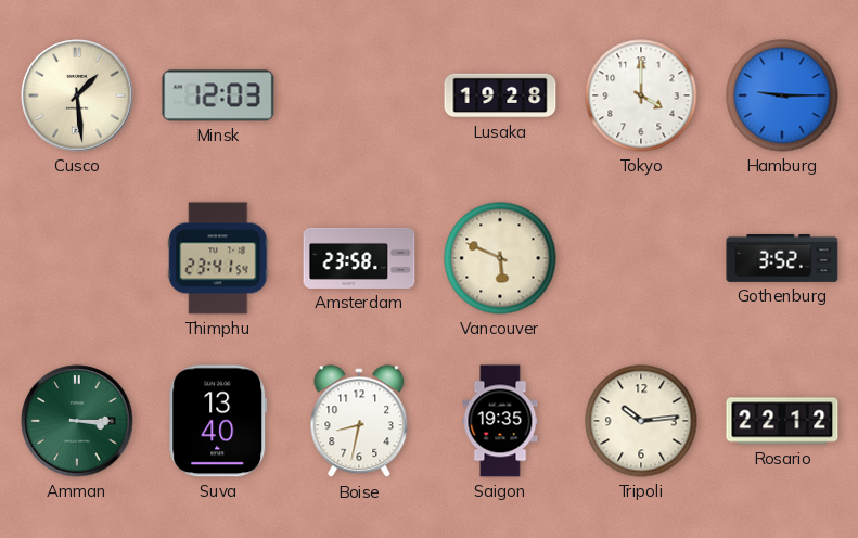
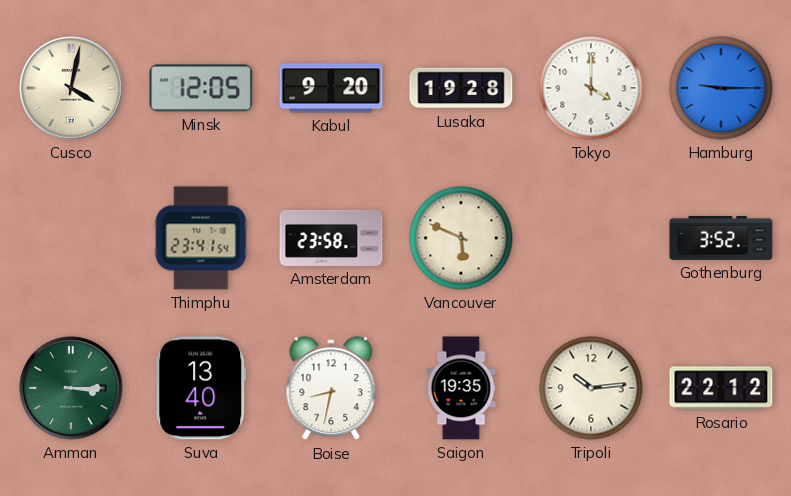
Cusco: 1:29 -> 4:02
Minsk: 12:03 -> 12:05
Kabul: none -> 9:20
